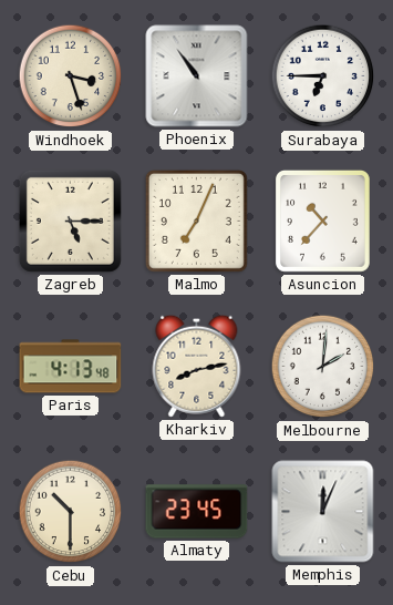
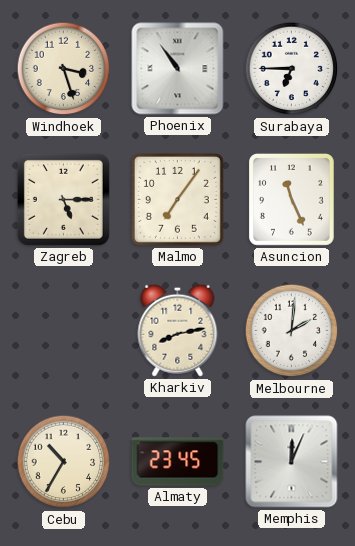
Malmo: 7:04 -> 7:06
Asuncion: 10:37 -> 11:26
Paris: 4:13 -> none
Cebu: 10:30 -> 10:35
